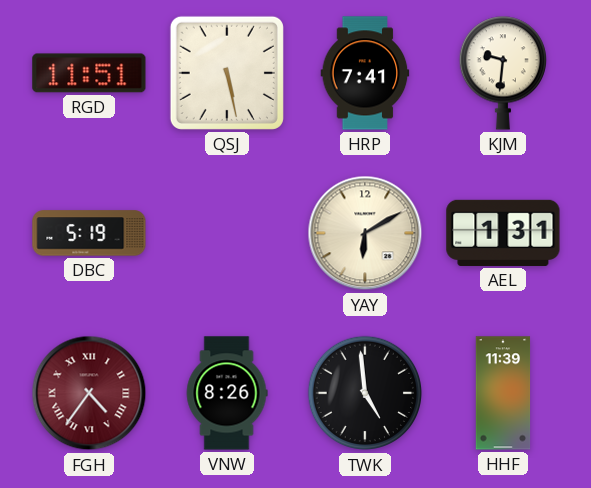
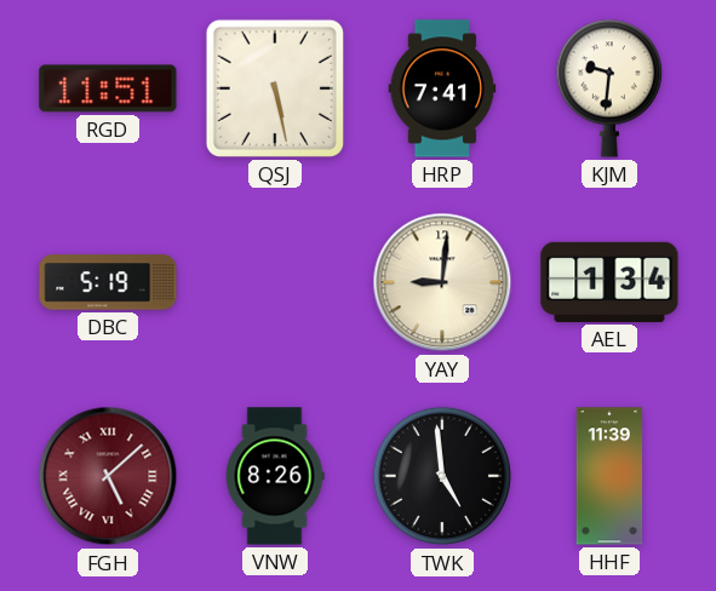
YAY: 6:10 -> 9:01
AEL: 1:31 -> 1:34
FGH: 4:36 -> 5:08
